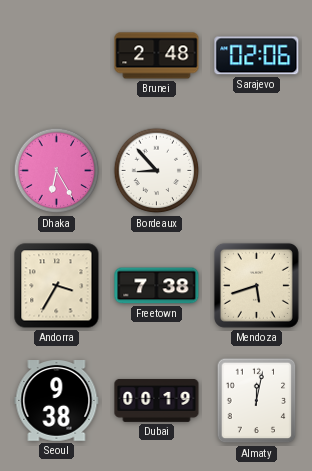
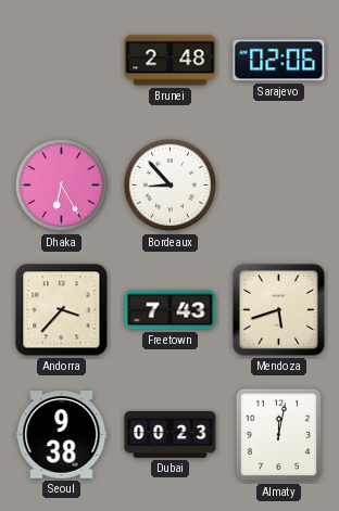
Andorra: 3:35 -> 3:37
Freetown: 7:38 -> 7:43
Dubai: 00:19 -> 00:23
